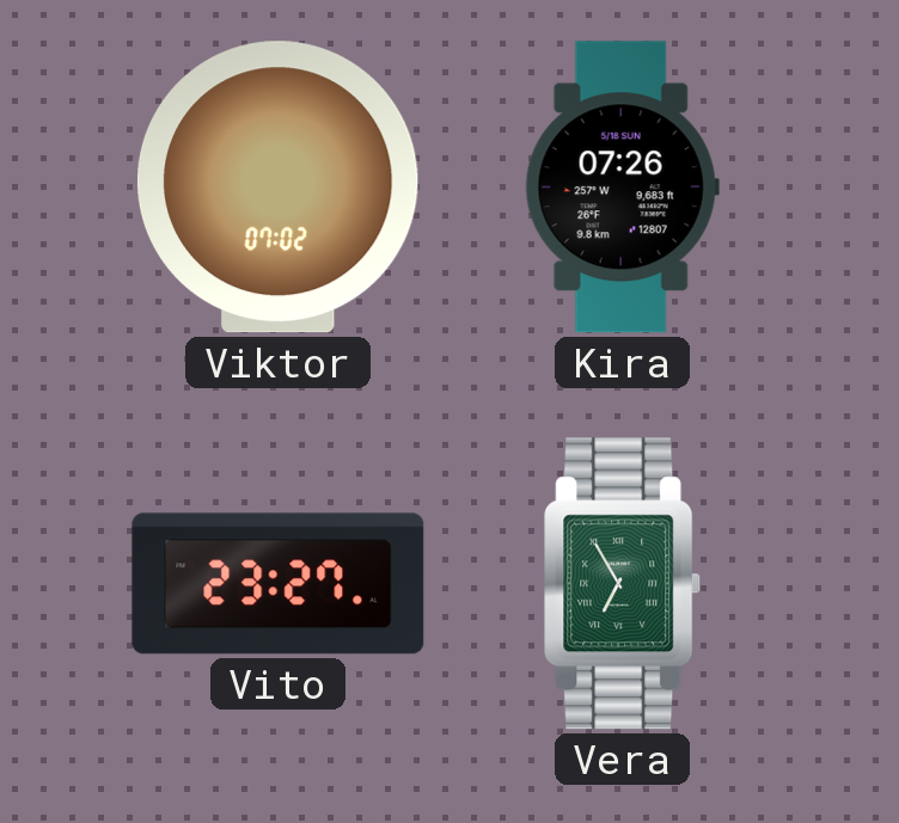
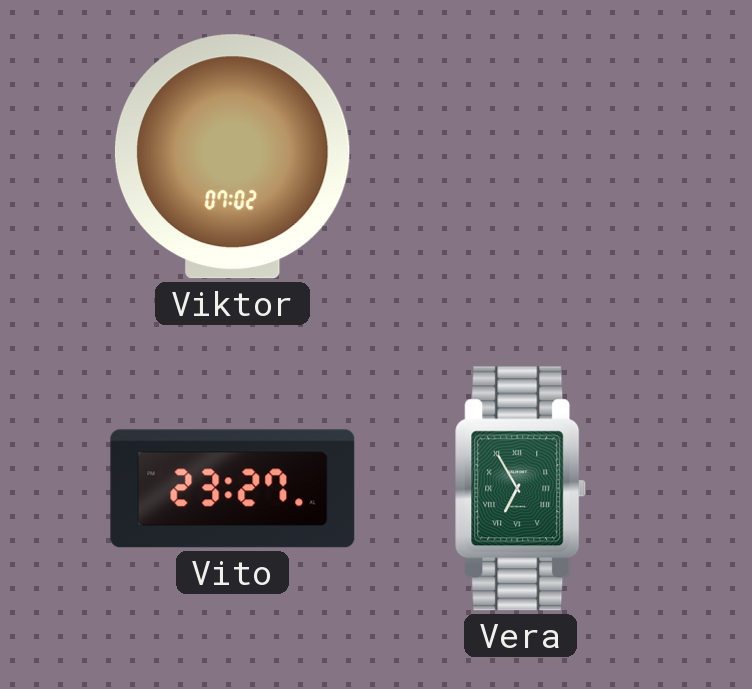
Kira: 07:26 -> none
